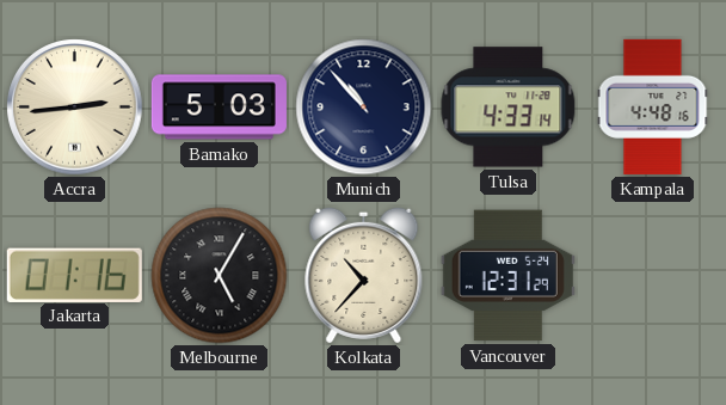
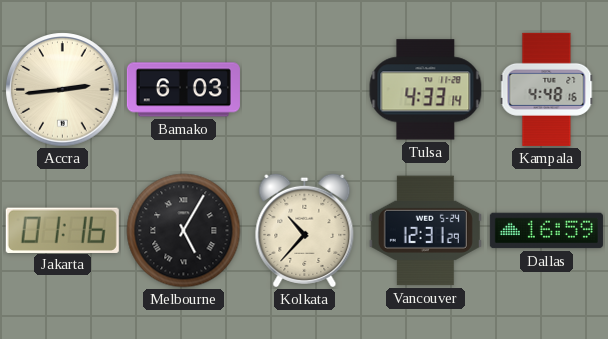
Bamako: 5:03 -> 6:03
Munich: 10:53 -> none
Dallas: none -> 16:59
